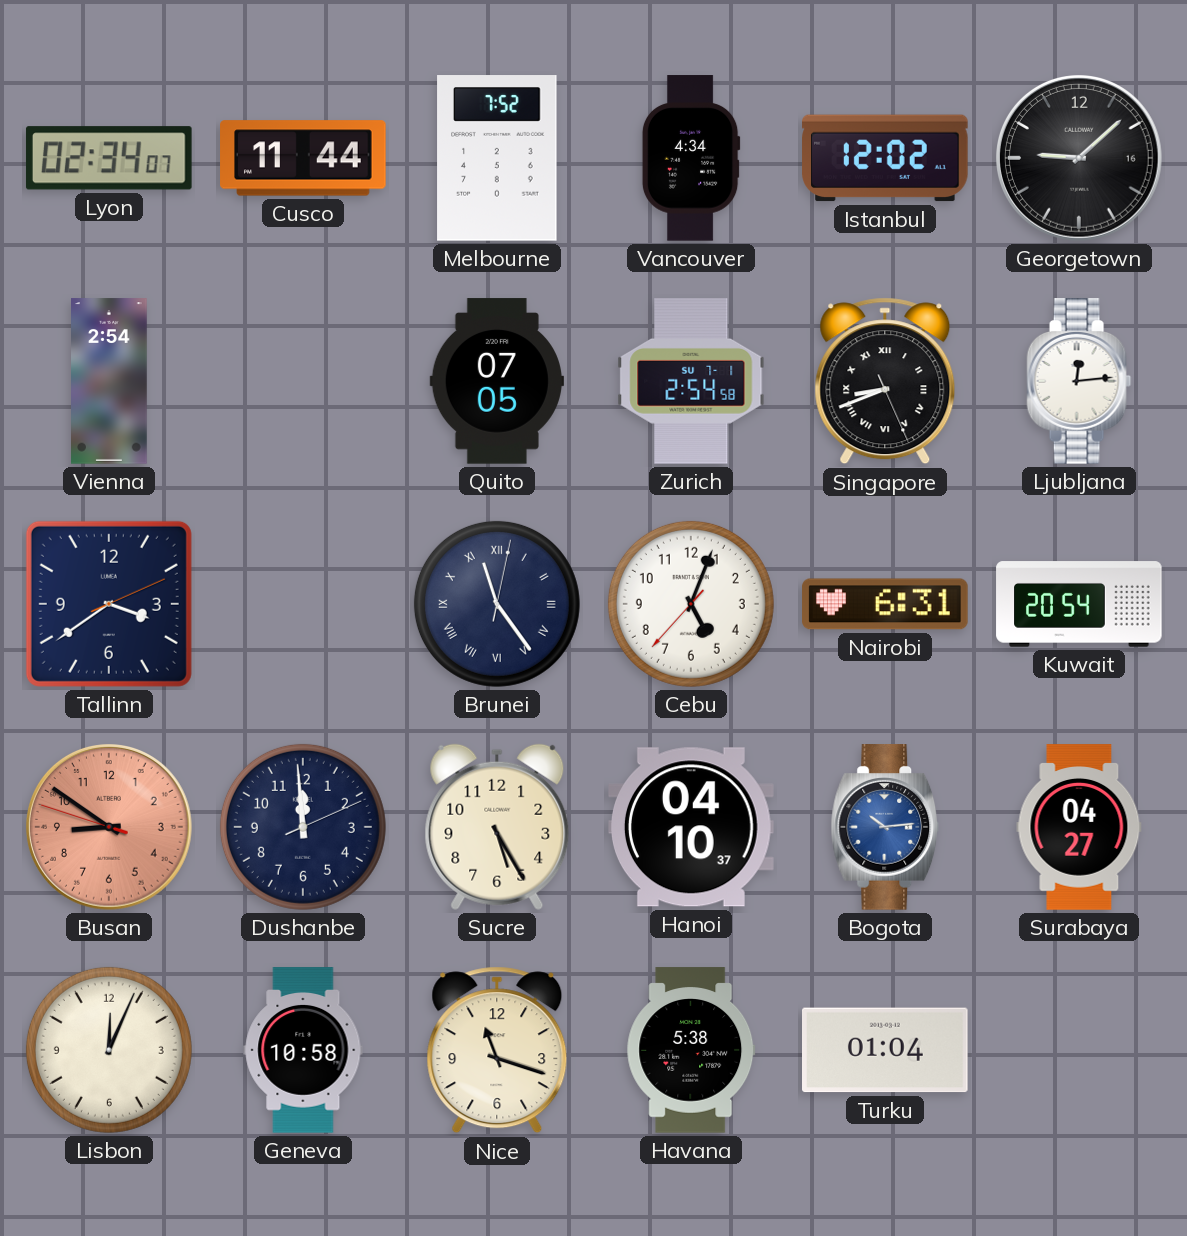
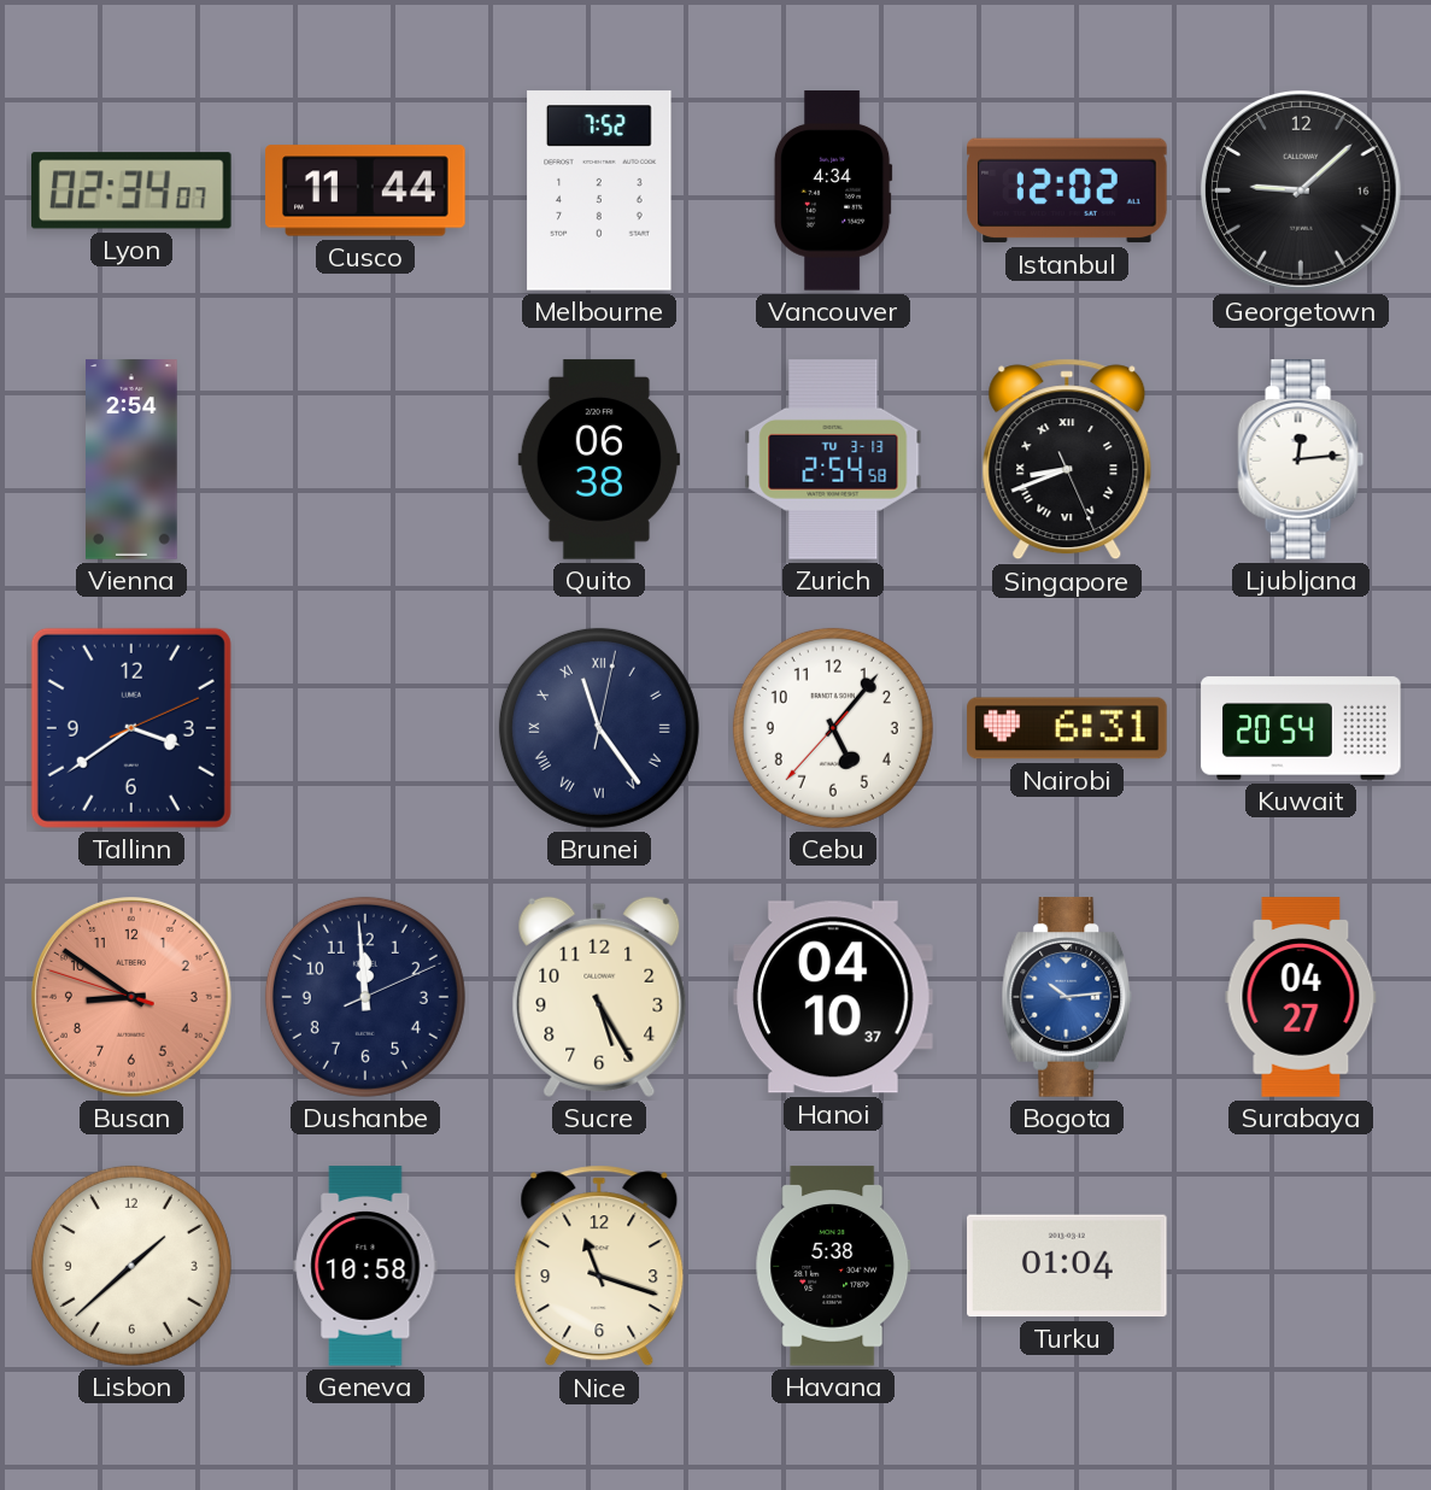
Quito: 07:05 -> 06:38
Zurich date: SU 7-1 -> TU 3-13
Cebu: 5:03 -> 5:06
Lisbon: 12:04 -> 1:38
